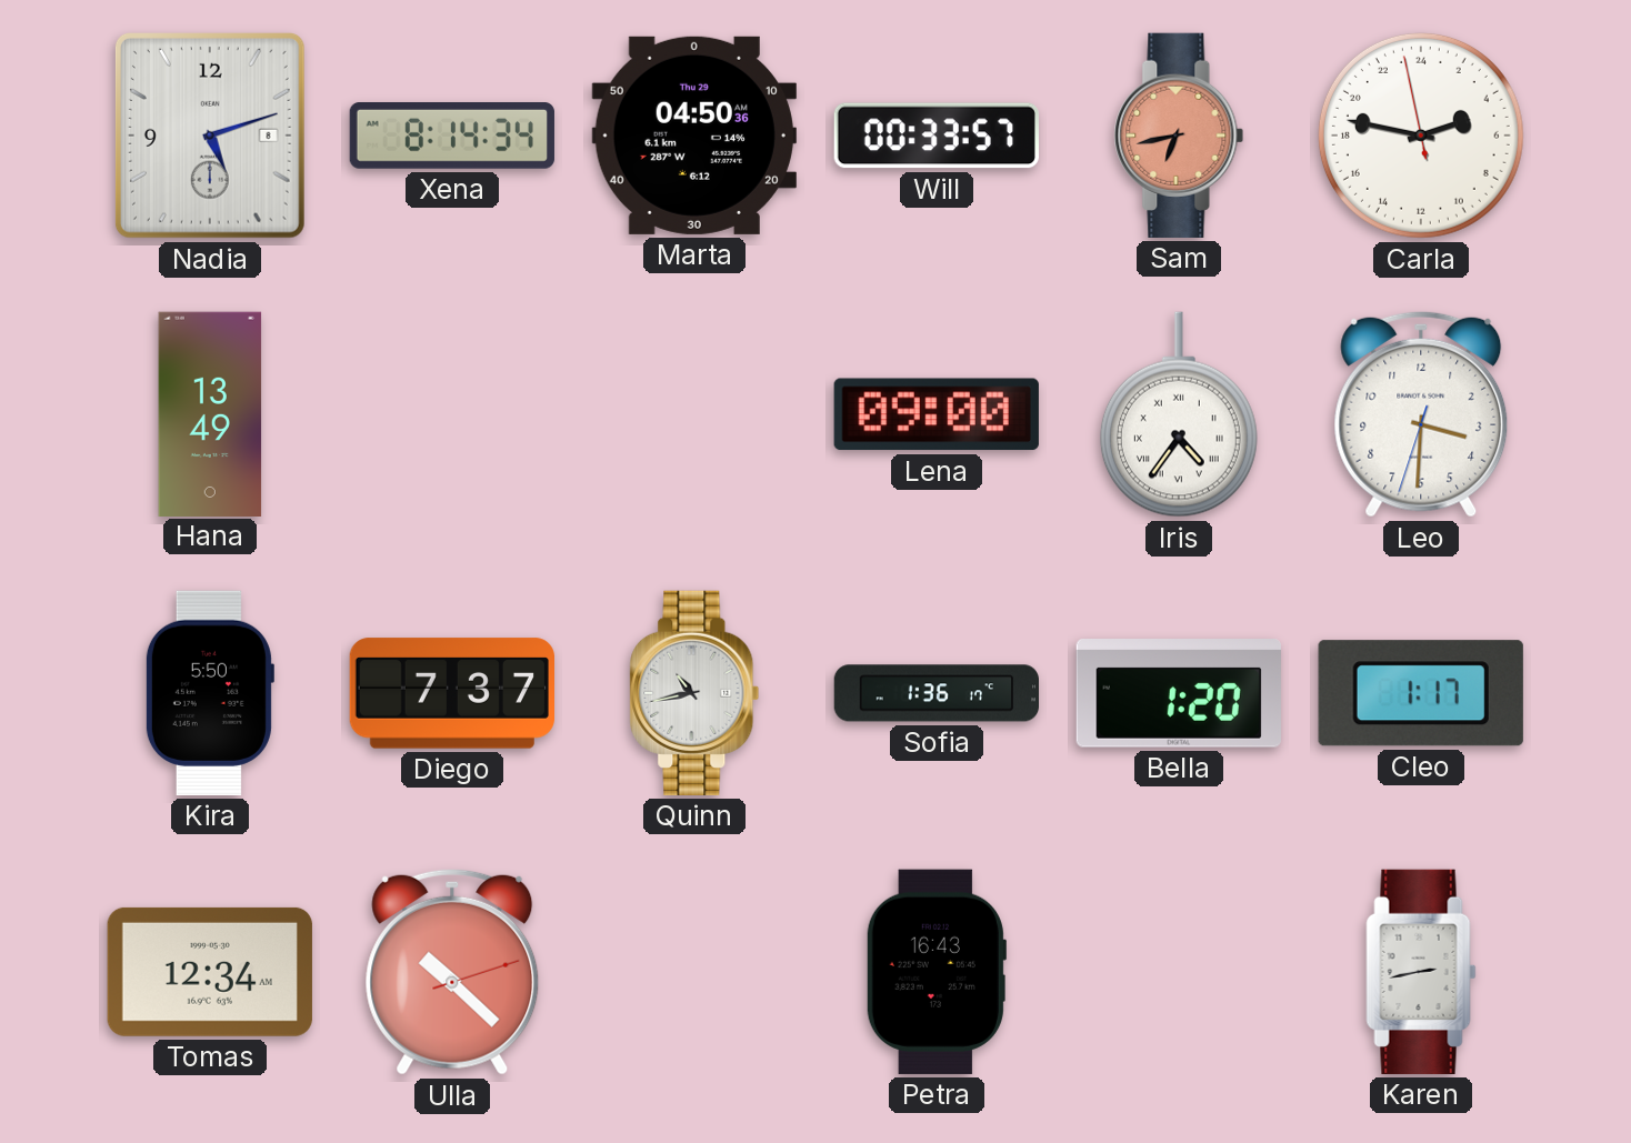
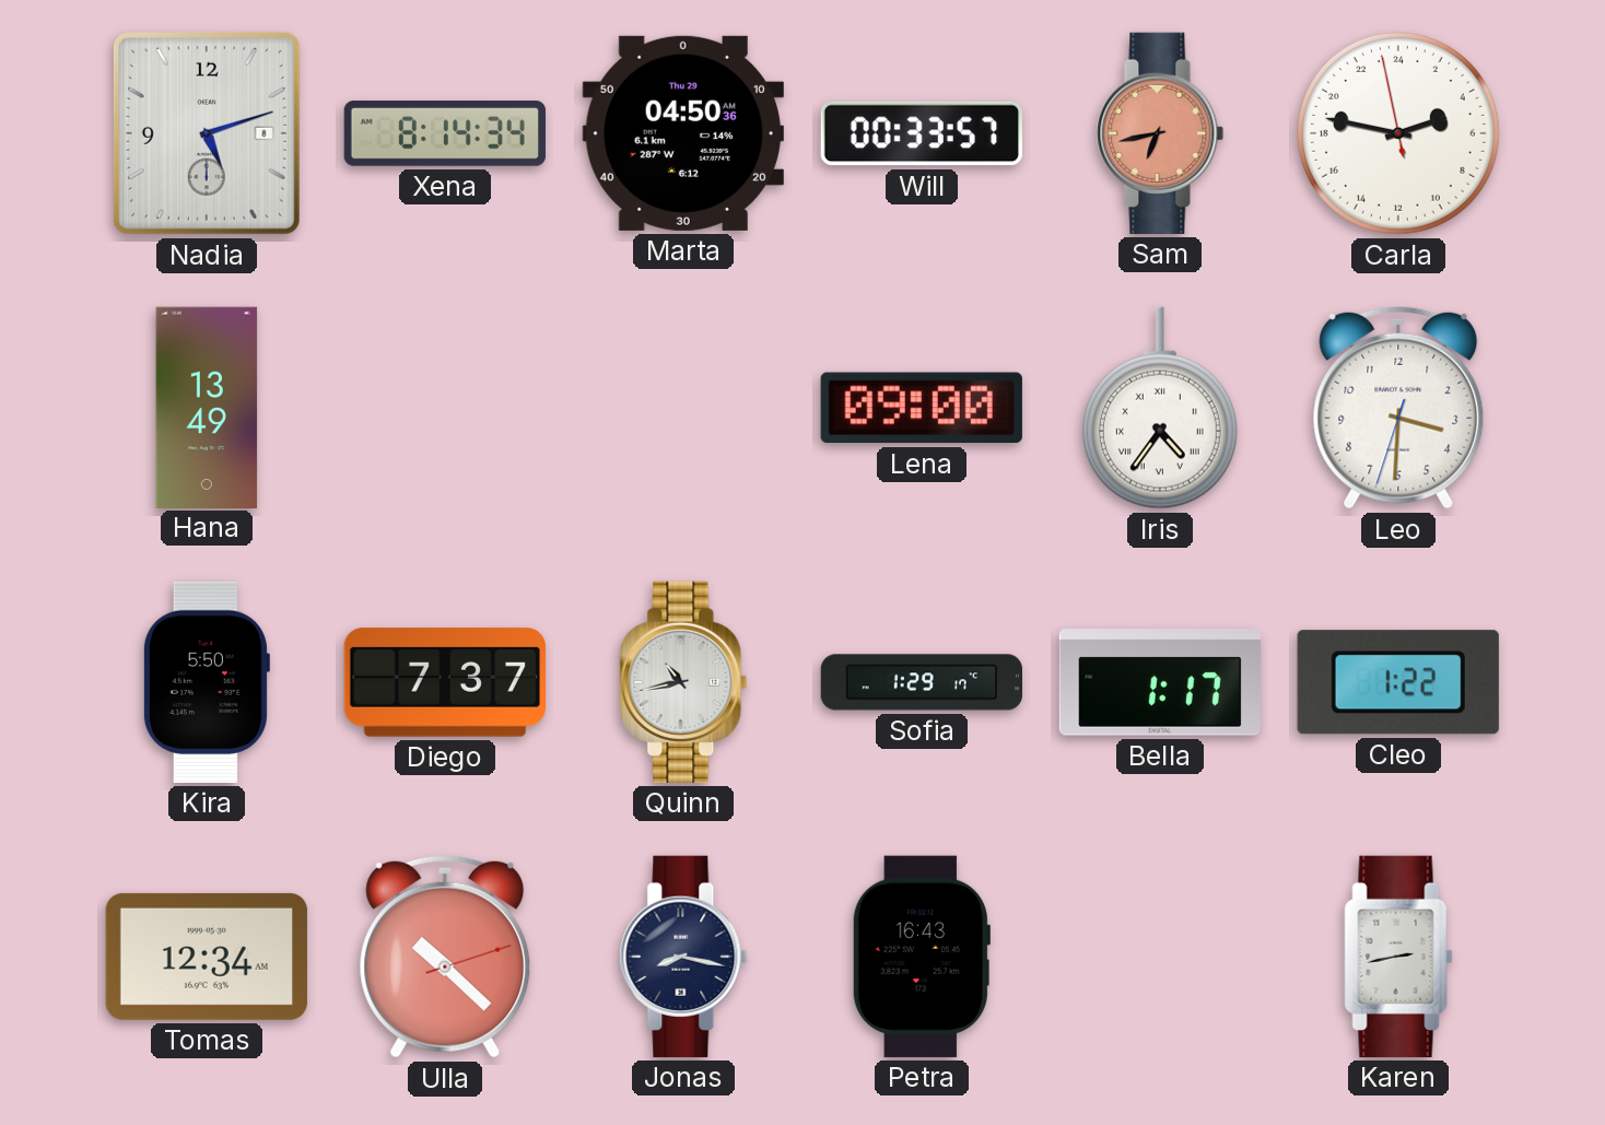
Sofia: 1:36 -> 1:29
Bella: 1:20 -> 1:17
Cleo: 1:17 -> 1:22
Jonas: none -> 8:17
